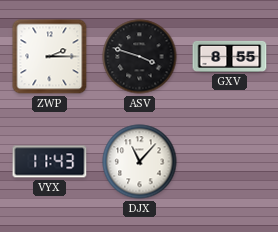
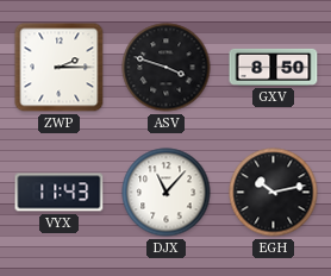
GXV: 8:55 -> 8:50
EGH: none -> 10:13
